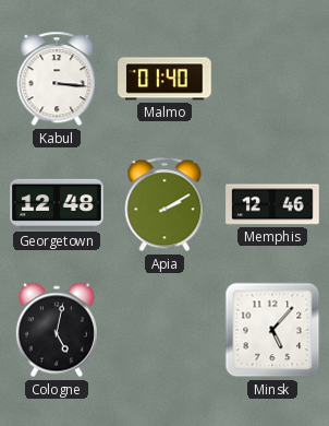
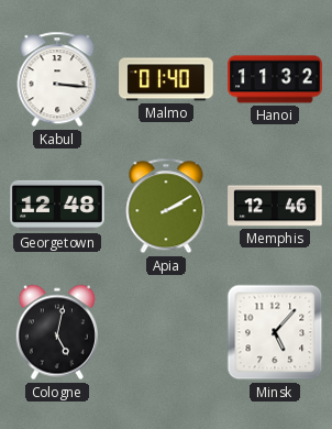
Hanoi: none -> 11:32
